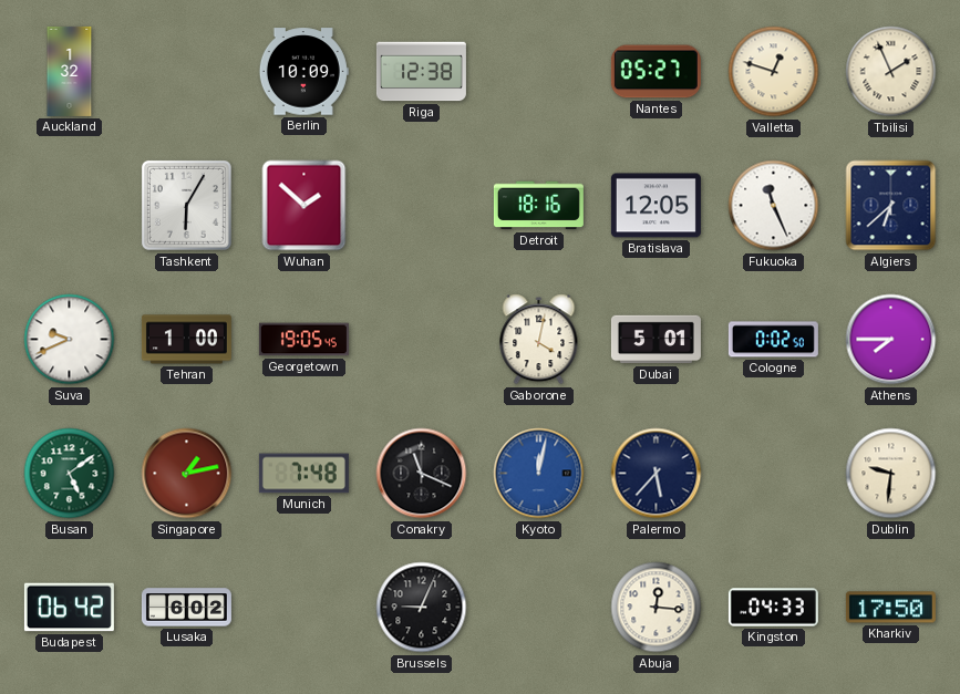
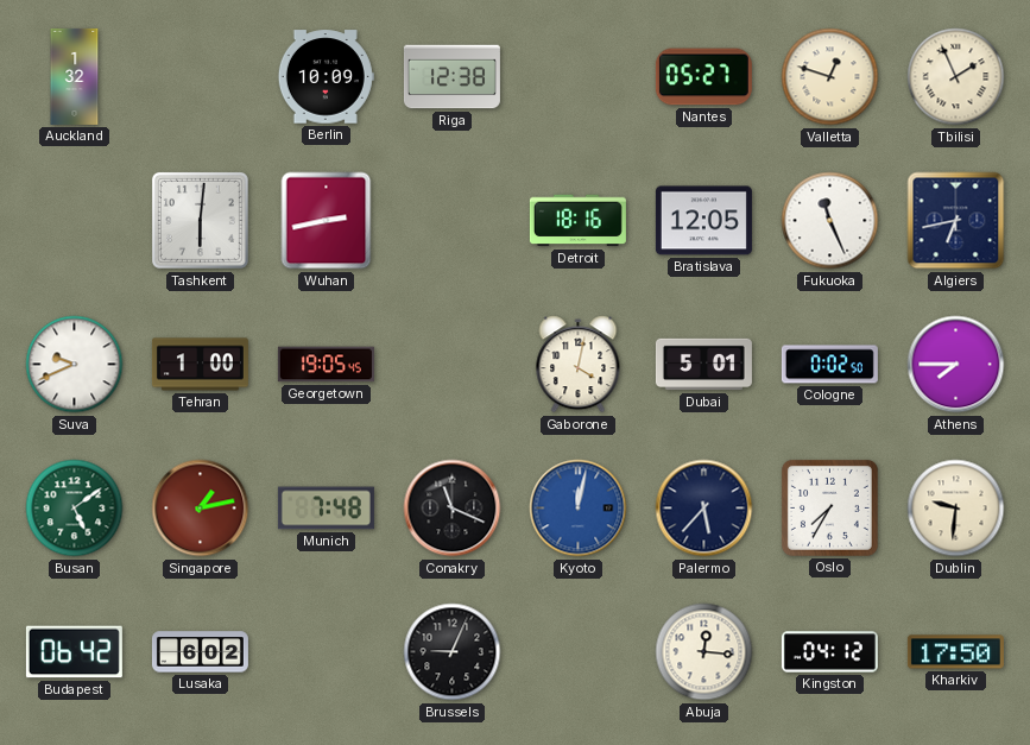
Tashkent: 6:05 -> 6:01
Wuhan: 1:52 -> 2:43
Algiers: 6:38 -> 6:43
Oslo: none -> 7:35
Kingston: 04:33 -> 04:12
